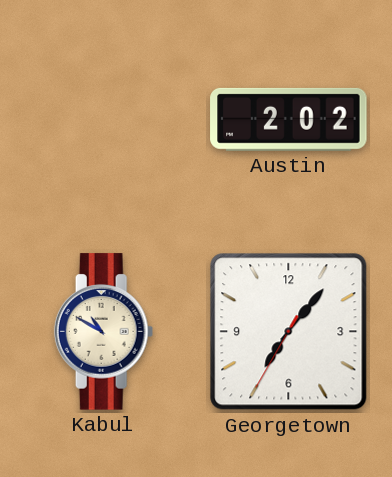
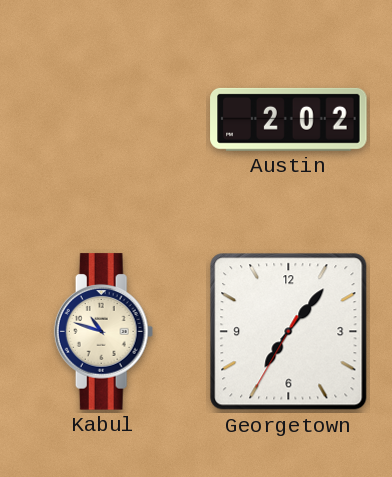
Kabul: 10:50 -> 10:48
